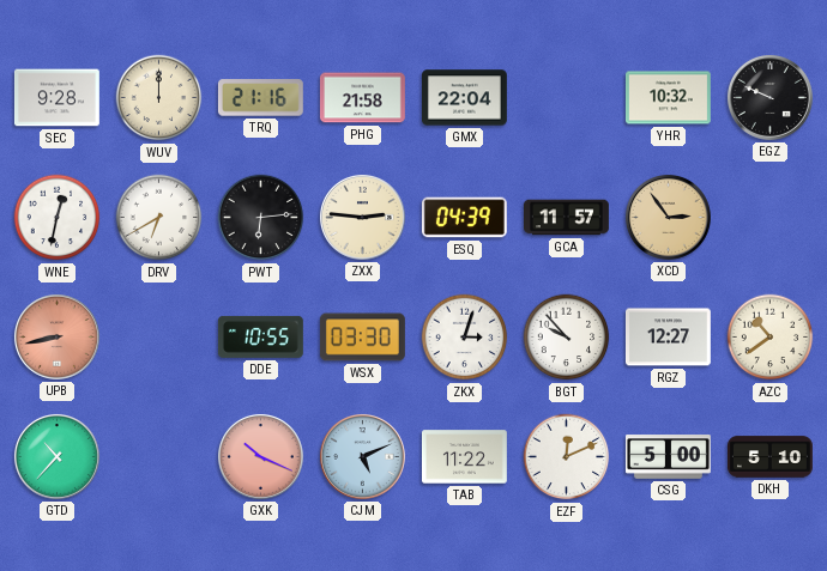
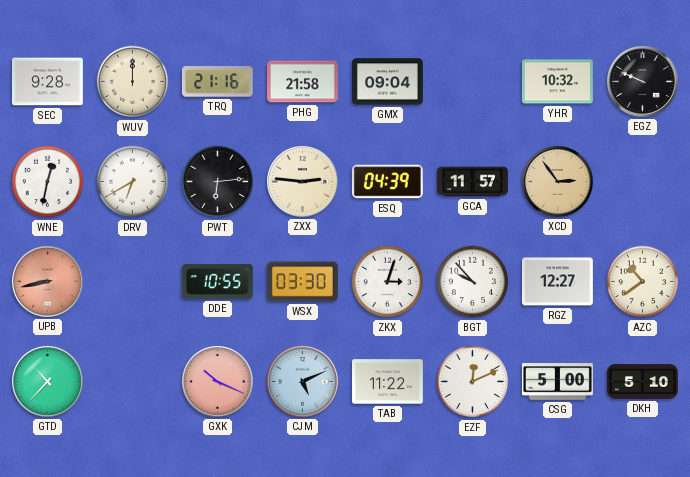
GMX: 22:04 -> 09:04
